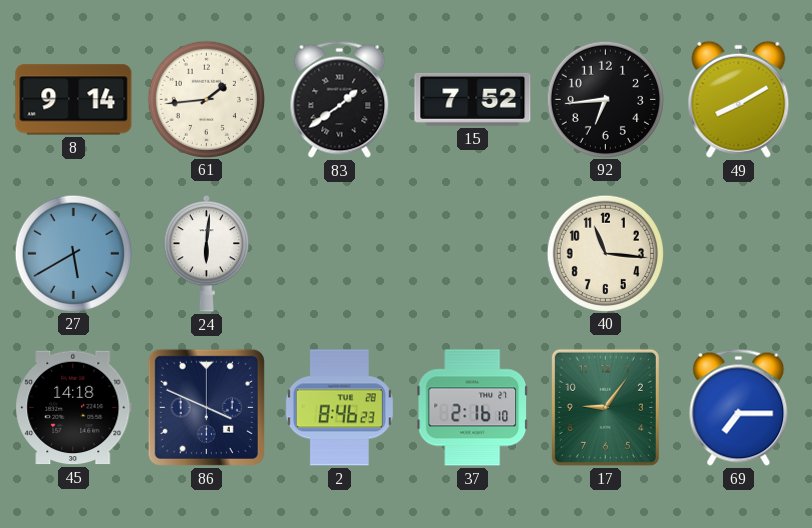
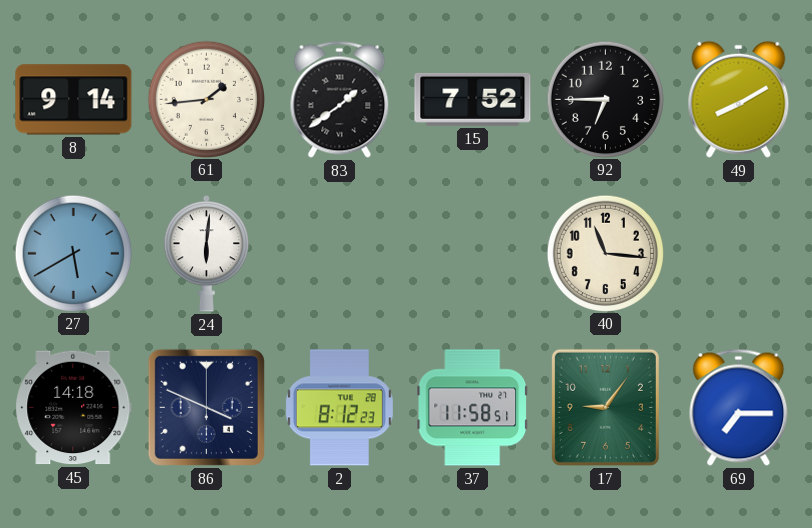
92: 6:44 -> 6:45
2: 8:46 -> 8:12
37: 2:16 -> 11:58
